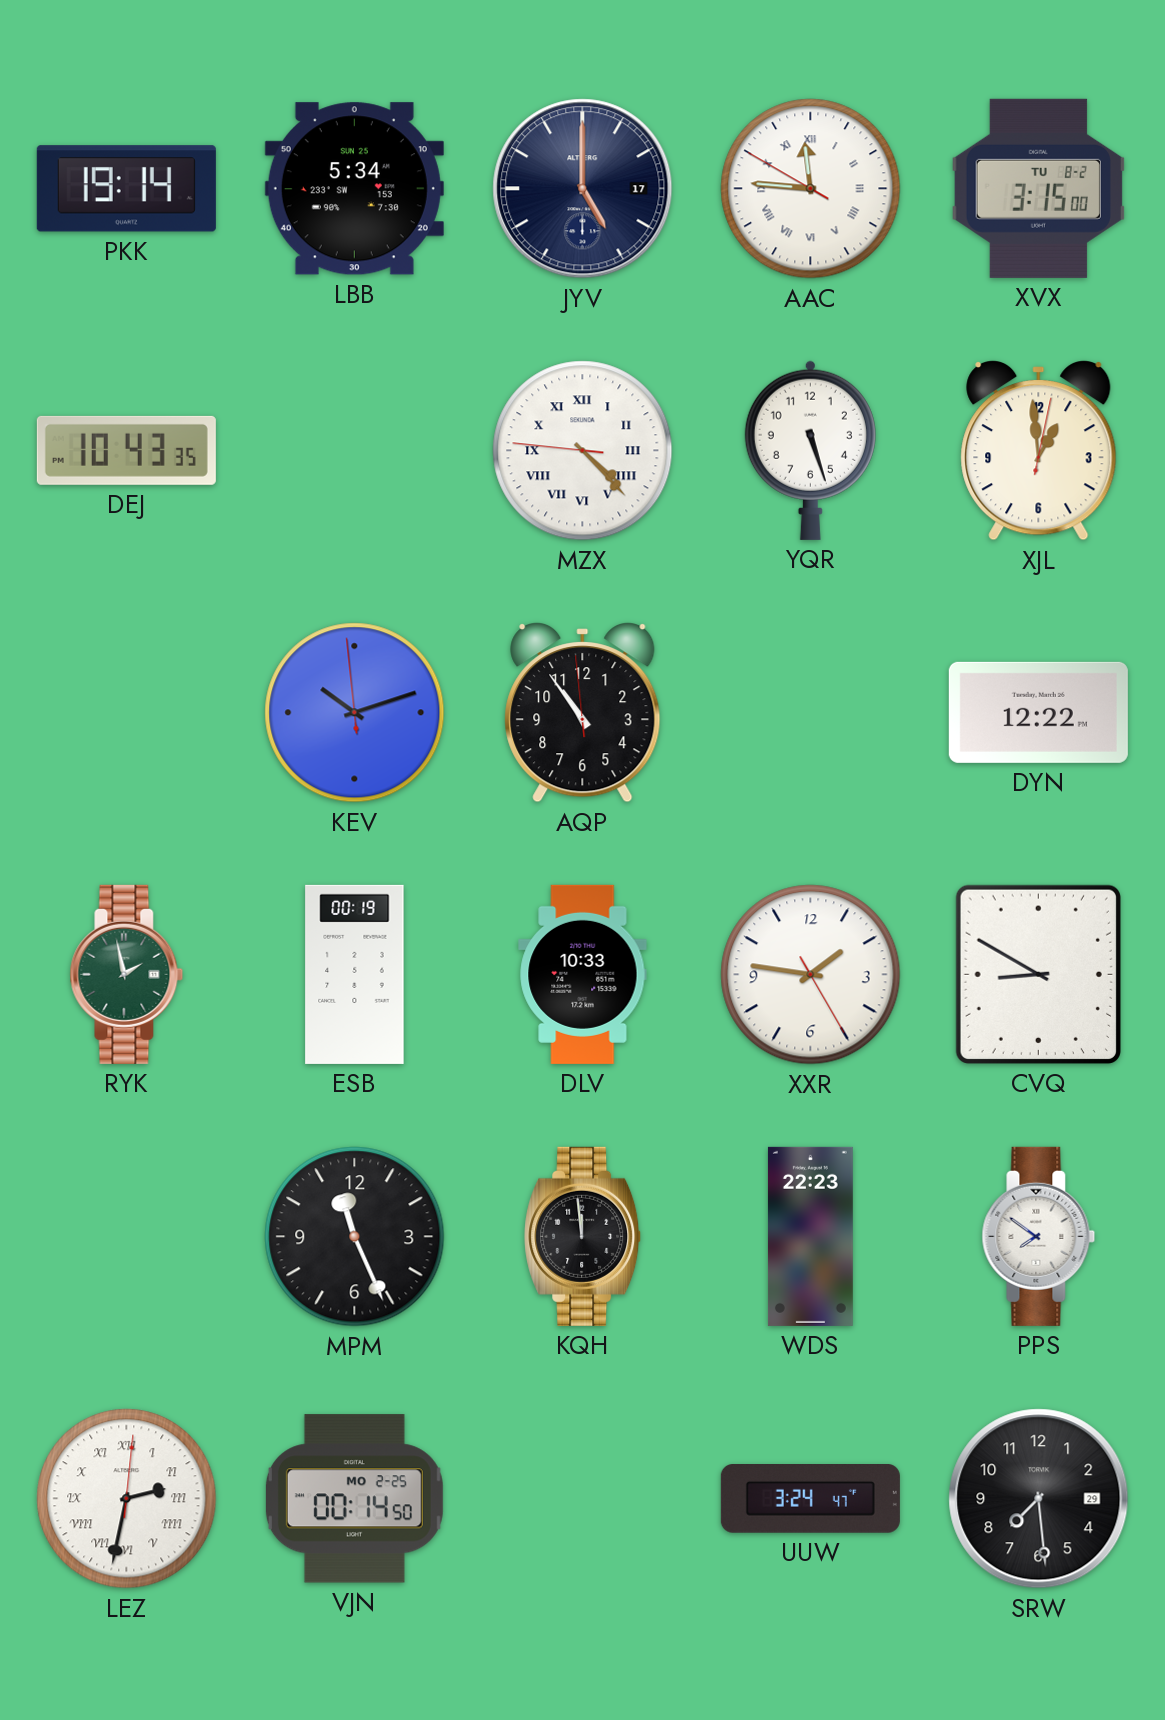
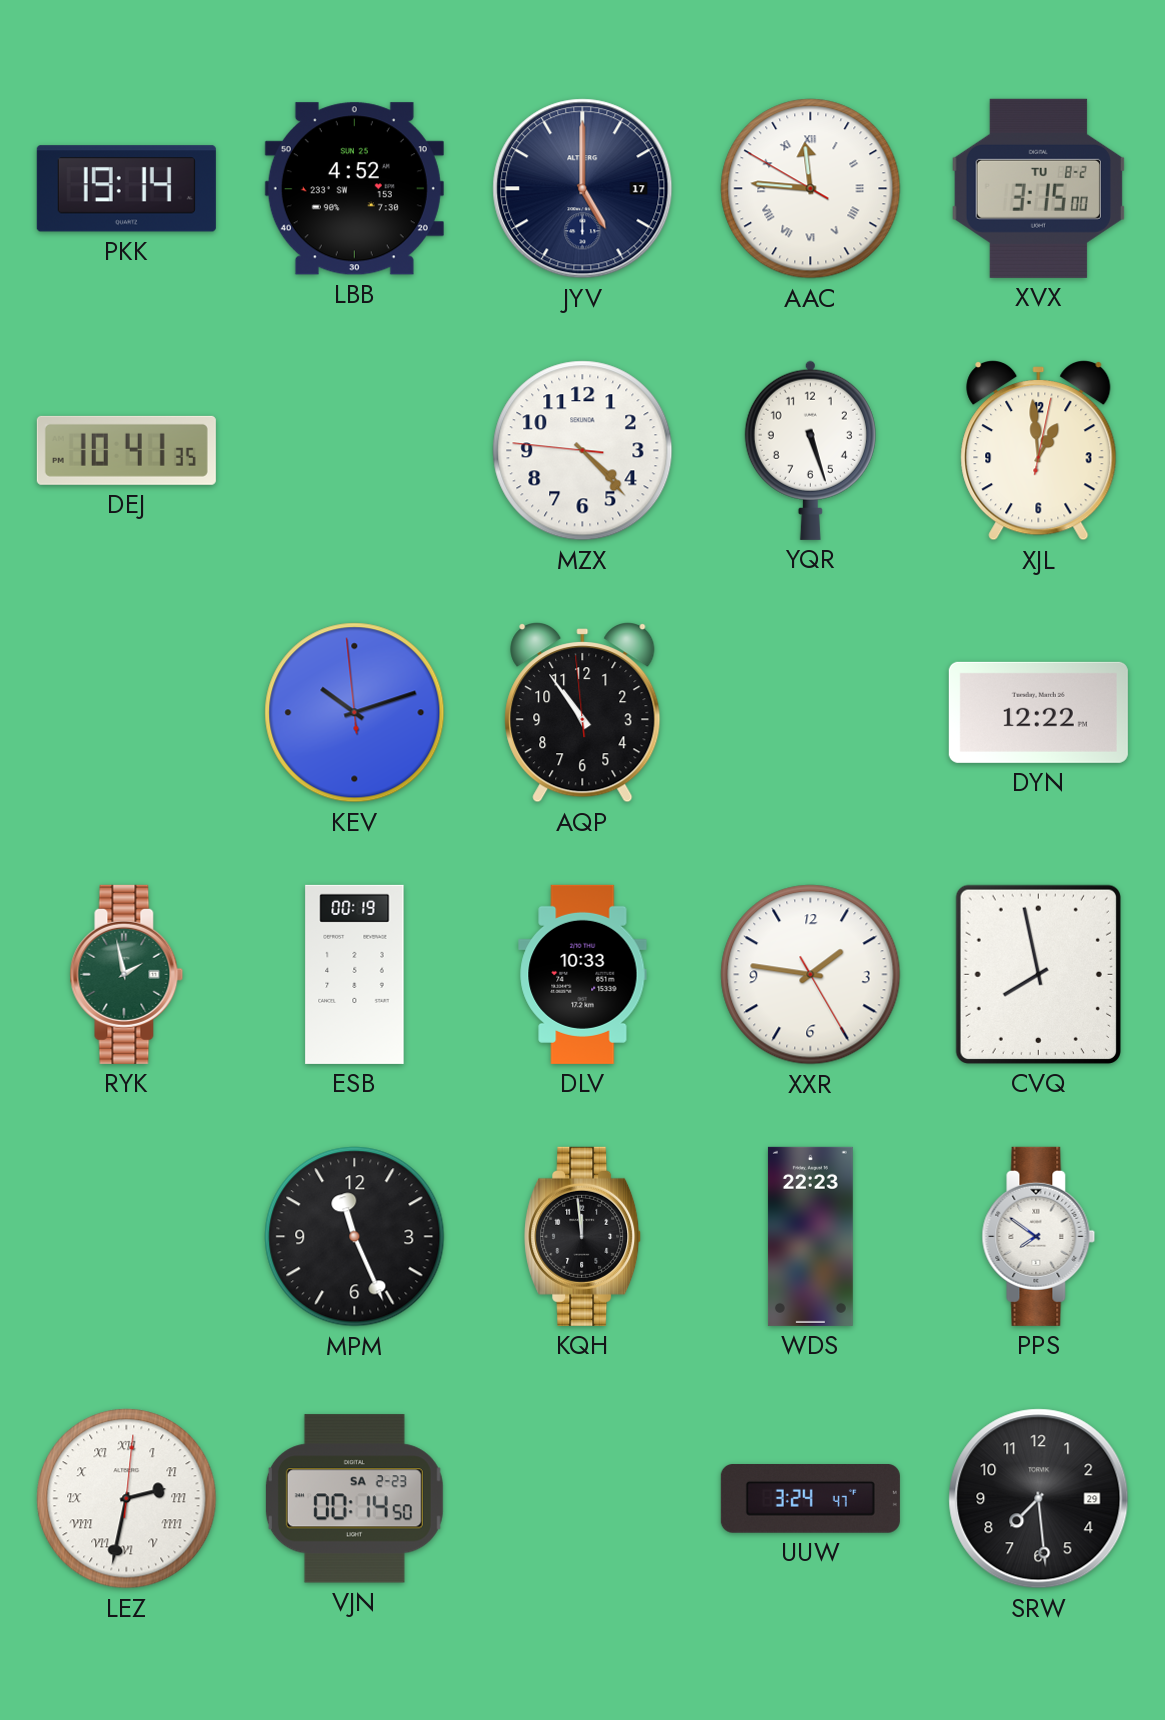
LBB: 5:34 -> 4:52
DEJ: 10:43 -> 10:41
MZX numerals: Roman -> Arabic
CVQ: 8:50 -> 7:58
VJN date: MO 2-25 -> SA 2-23
